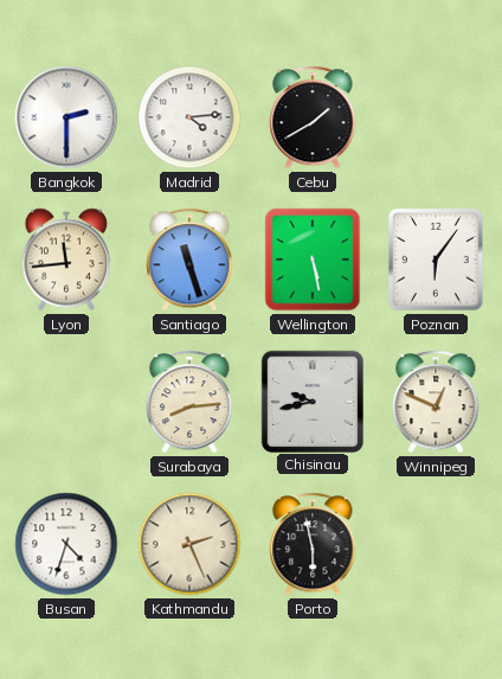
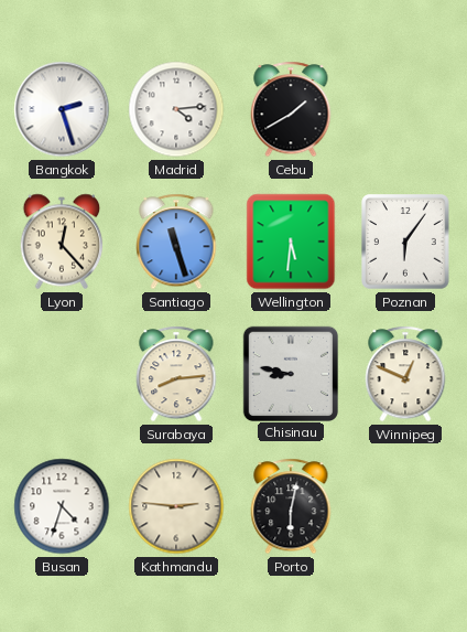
Bangkok: 2:30 -> 2:27
Lyon: 11:44 -> 12:23
Wellington: 5:28 -> 5:31
Chisinau: 9:43 -> 8:47
Kathmandu: 2:26 -> 2:46
Porto: 5:58 -> 6:02
